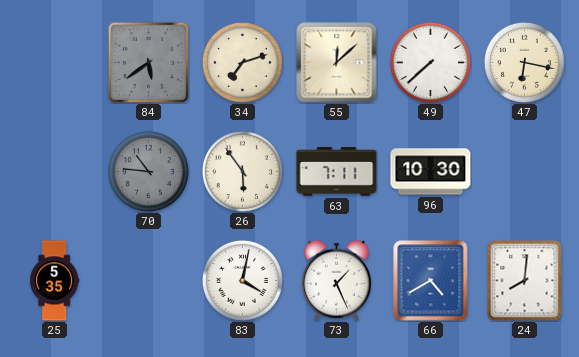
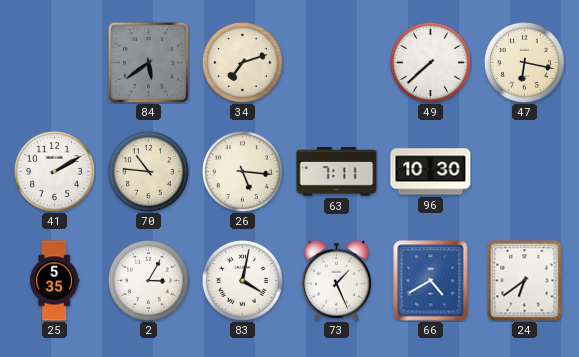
55: 12:08 -> none
41: none -> 2:10
70 dial: grey -> cream
26: 5:54 -> 5:16
2: none -> 3:05
24: 8:01 -> 6:39
